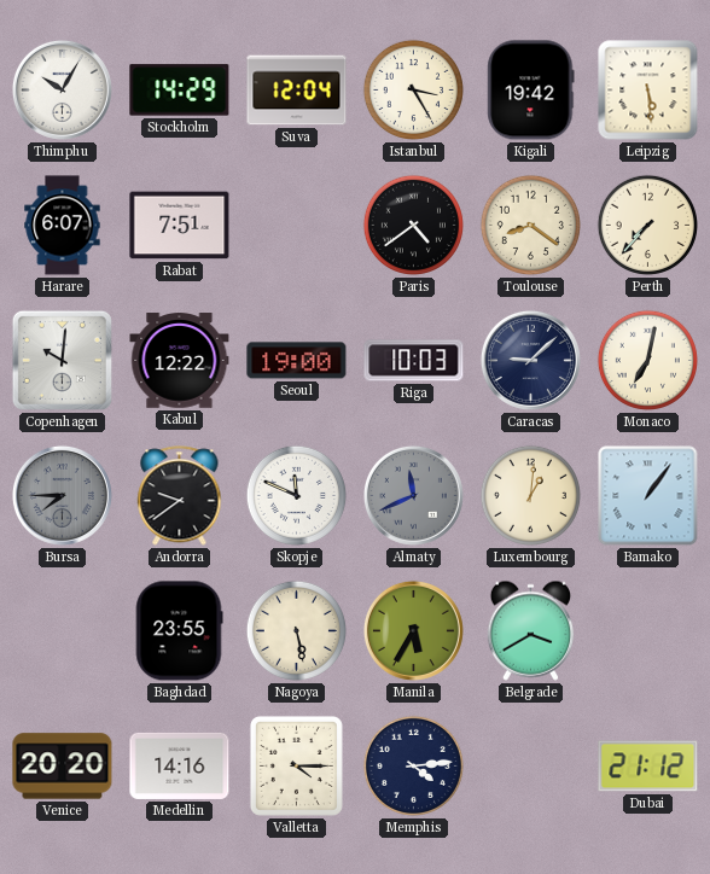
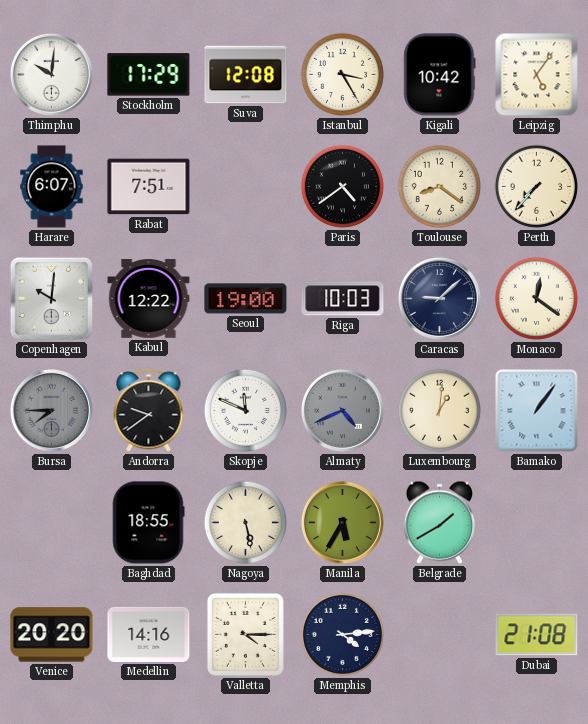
Thimphu: 10:05 -> 10:01
Stockholm: 14:29 -> 17:29
Suva: 12:04 -> 12:08
Kigali: 19:42 -> 10:42
Leipzig: 5:29 -> 5:06
Monaco: 7:02 -> 12:21
Almaty: 11:41 -> 4:41
Baghdad: 23:55 -> 18:55
Belgrade: 3:40 -> 1:40
Dubai: 21:12 -> 21:08
